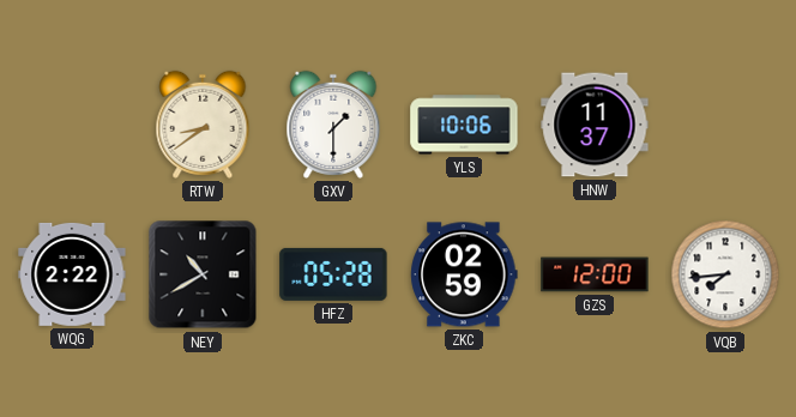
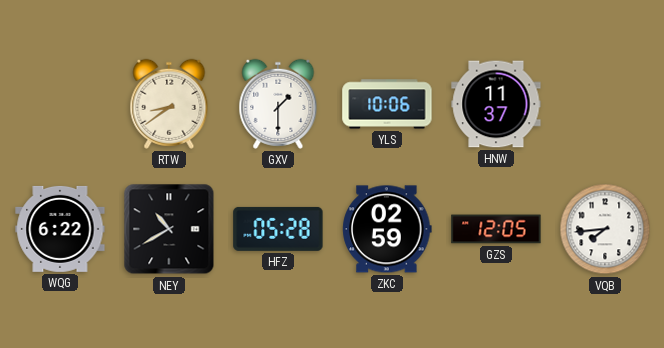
WQG: 2:22 -> 6:22
GZS: 12:00 -> 12:05
